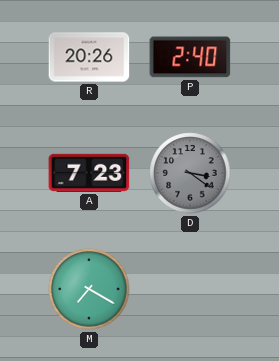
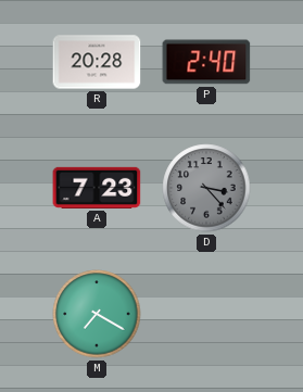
R: 20:26 -> 20:28
D: 3:21 -> 3:23
